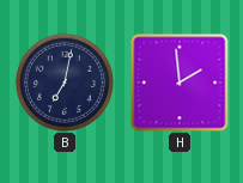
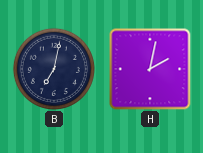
H: 1:59 -> 2:02
